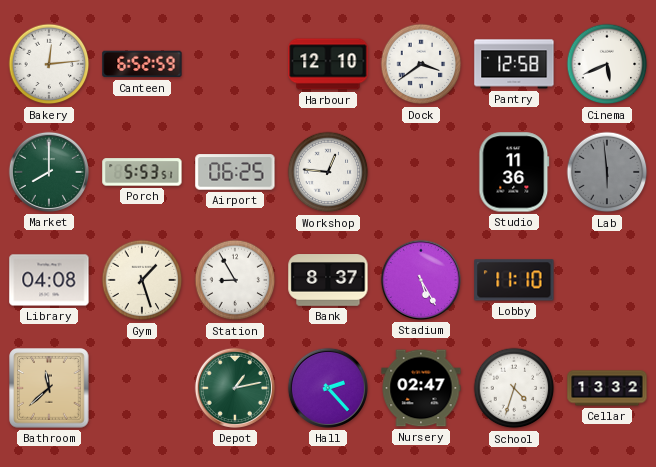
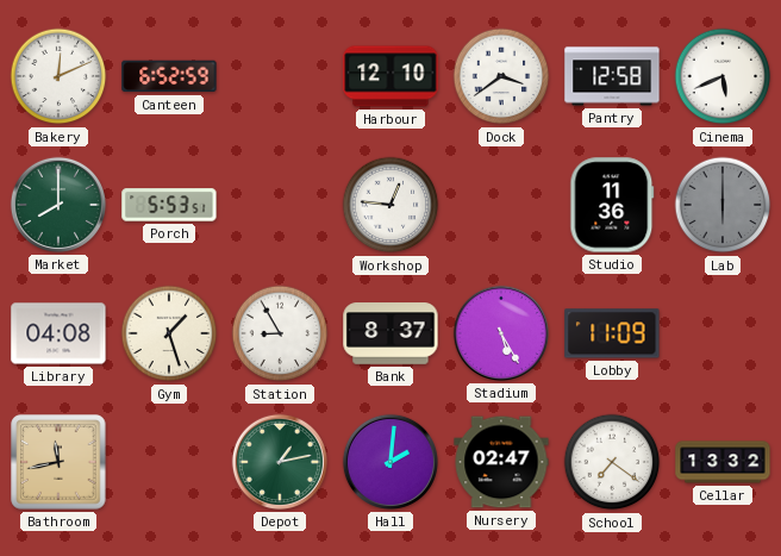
Bakery: 12:14 -> 12:11
Airport: 06:25 -> none
Lab: 5:59 -> 6:00
Lobby: 11:10 -> 11:09
Bathroom: 11:38 -> 11:43
Hall: 2:23 -> 2:01
School: 4:33 -> 7:21
